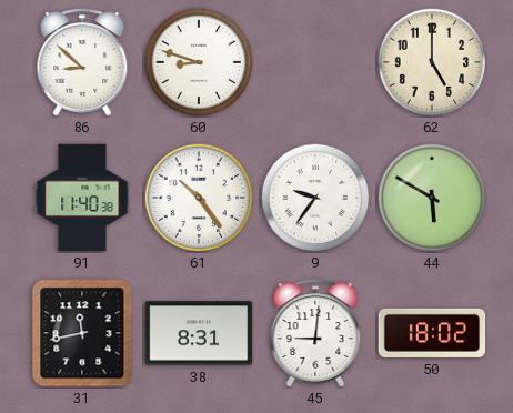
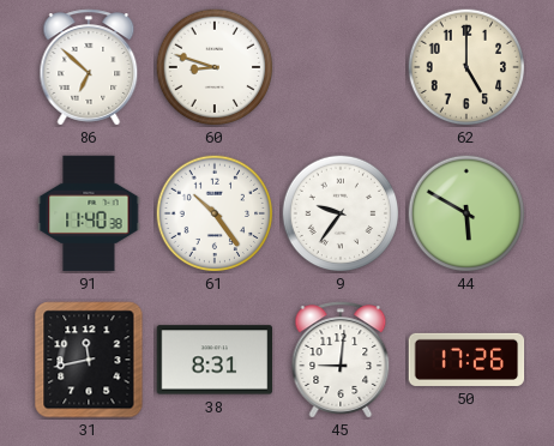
86: 8:52 -> 6:52
50: 18:02 -> 17:26
